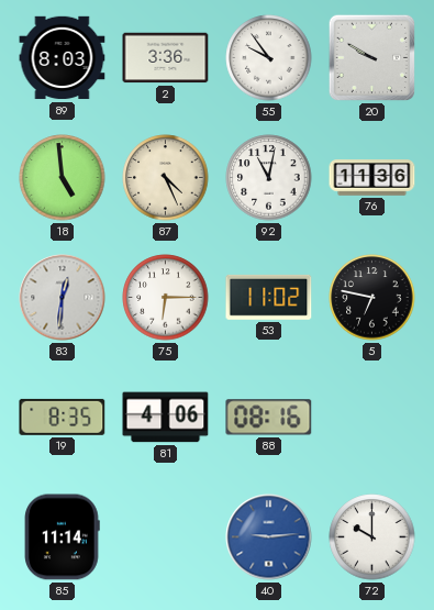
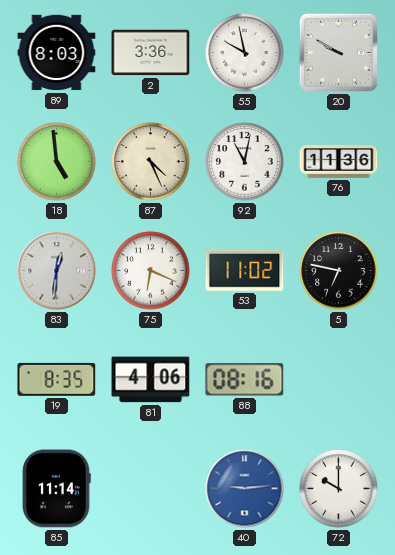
55: 9:54 -> 9:58
75: 6:15 -> 6:19
